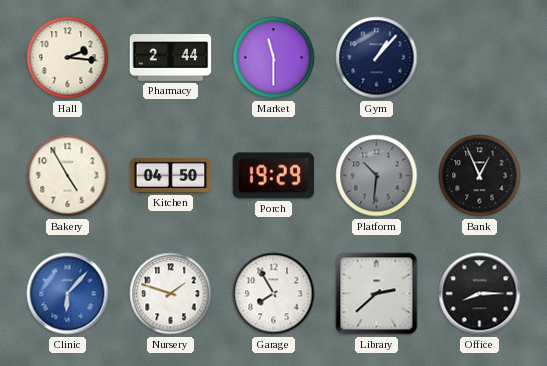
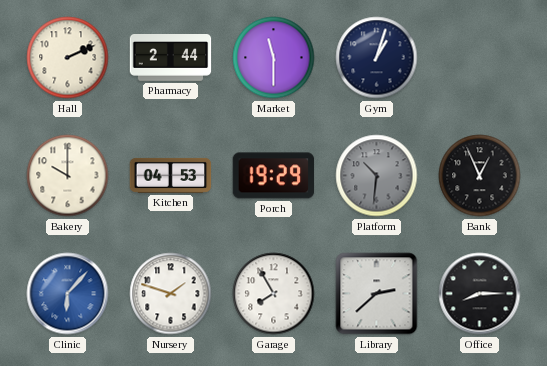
Hall: 2:16 -> 2:11
Gym: 1:07 -> 1:03
Bakery: 4:55 -> 10:00
Kitchen: 04:50 -> 04:53
